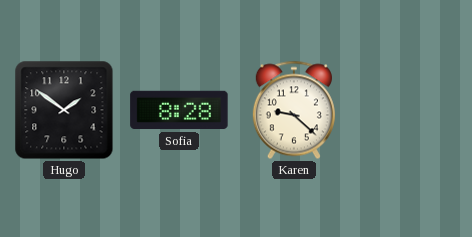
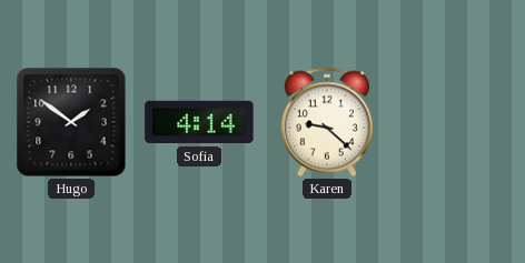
Sofia: 8:28 -> 4:14
